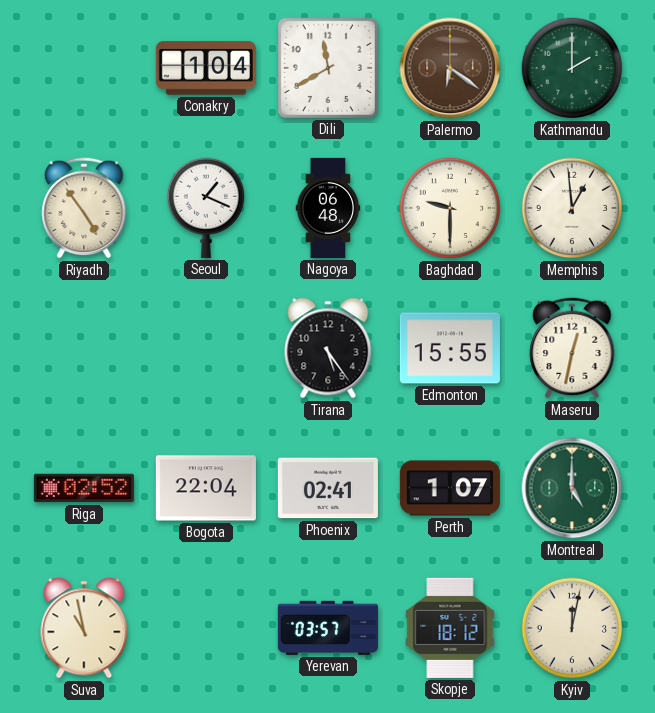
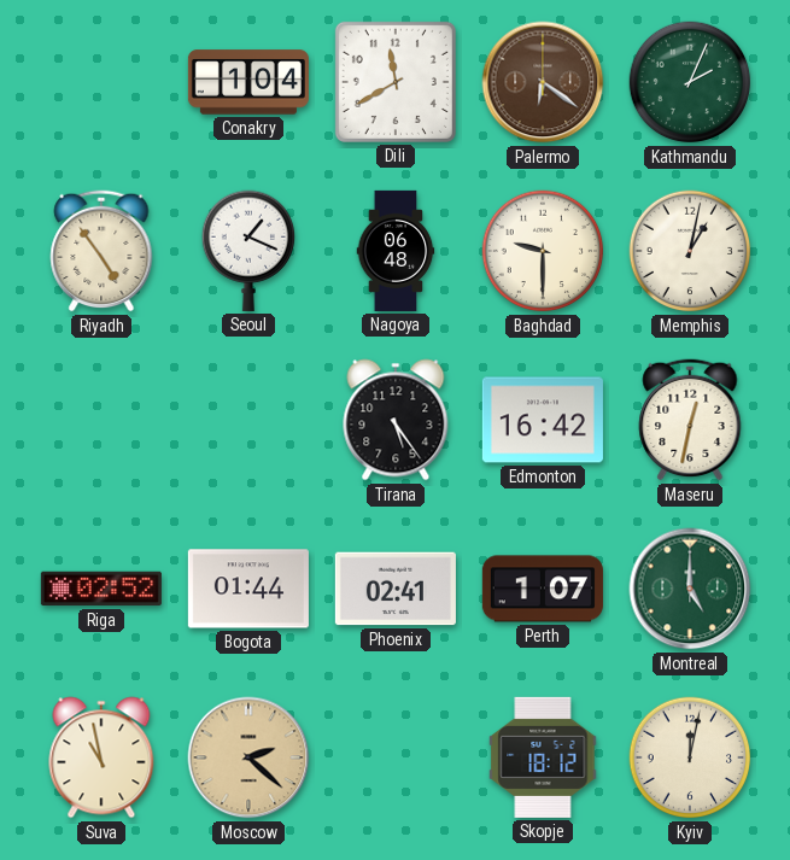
Kathmandu: 2:00 -> 2:04
Memphis: 12:59 -> 1:02
Edmonton: 15:55 -> 16:42
Bogota: 22:04 -> 01:44
Moscow: none -> 2:22
Yerevan: 03:57 -> none
